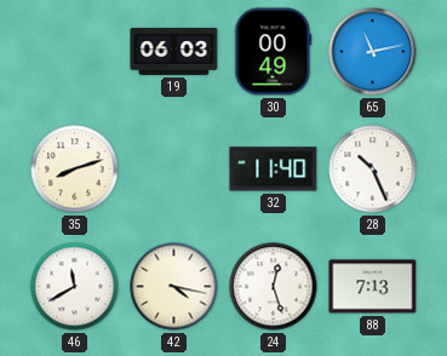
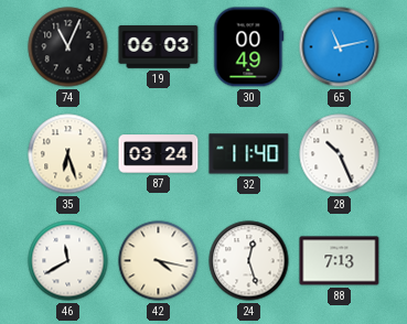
74: none -> 11:04
35: 8:12 -> 6:27
87: none -> 03:24
